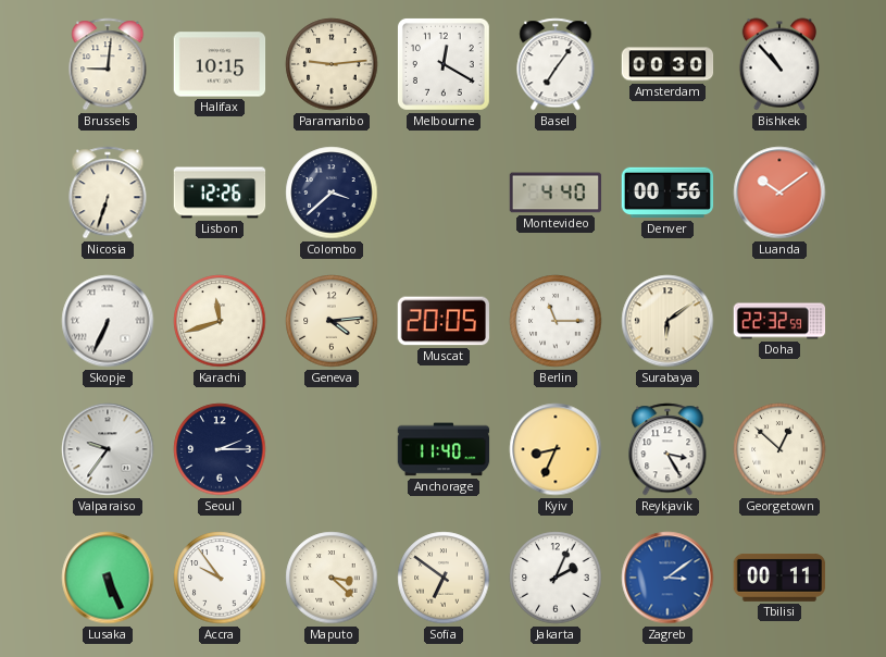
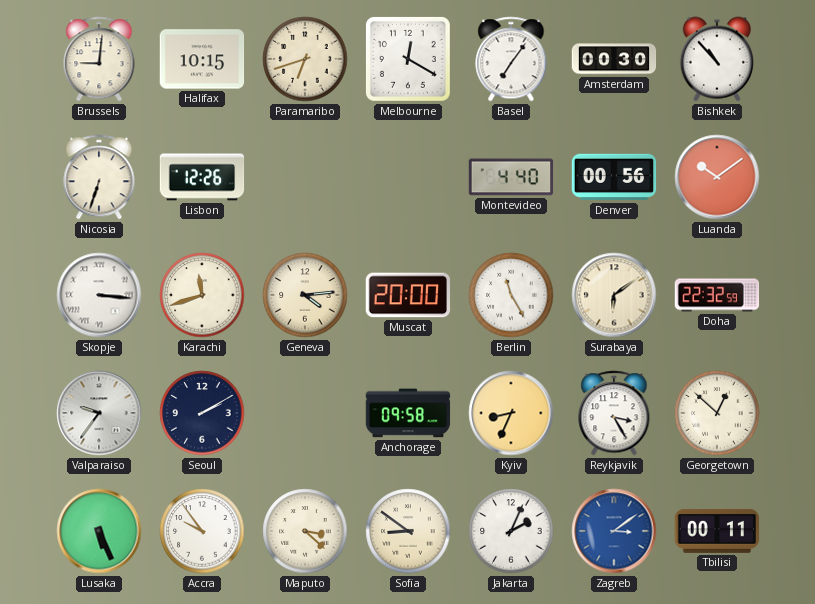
Paramaribo: 9:14 -> 6:42
Colombo: 3:38 -> none
Skopje: 6:34 -> 3:16
Muscat: 20:05 -> 20:00
Berlin: 11:15 -> 11:25
Seoul: 2:15 -> 2:10
Anchorage: 11:40 -> 09:58
Sofia: 6:51 -> 8:51
